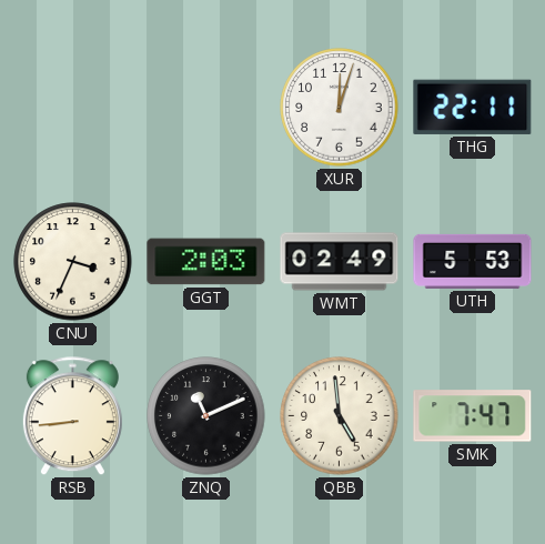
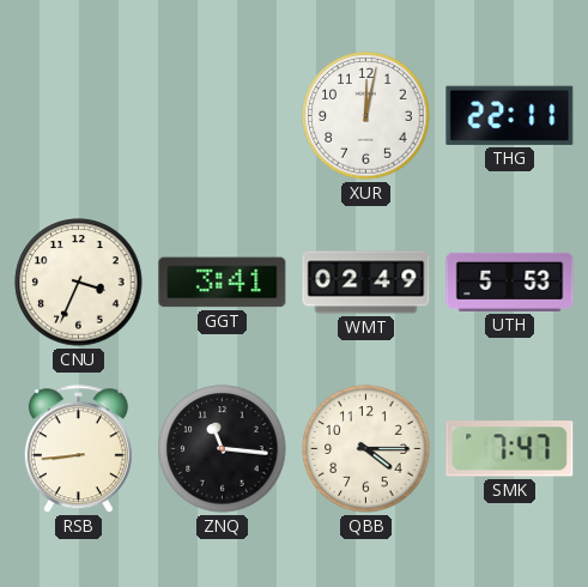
XUR: 12:03 -> 12:02
GGT: 2:03 -> 3:41
ZNQ: 11:11 -> 11:16
QBB: 4:59 -> 4:15
